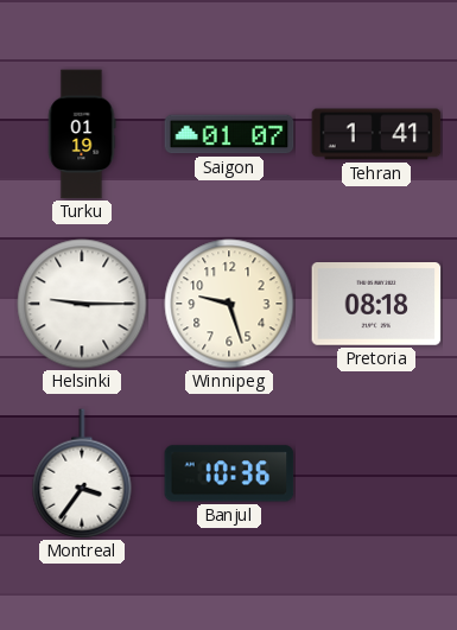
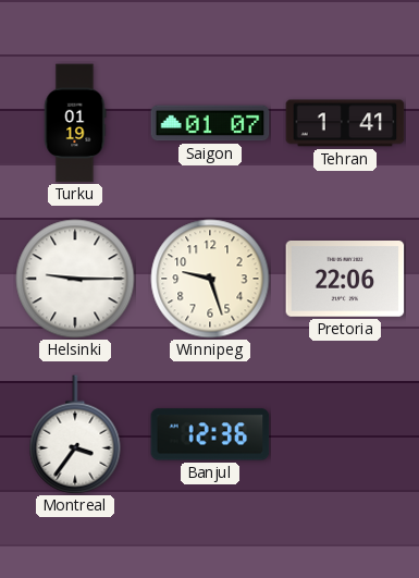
Pretoria: 08:18 -> 22:06
Banjul: 10:36 -> 12:36
